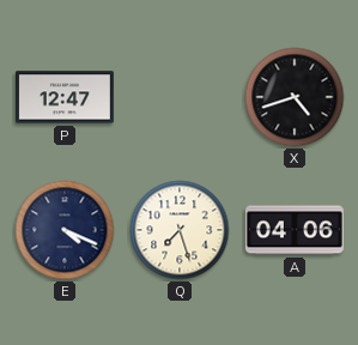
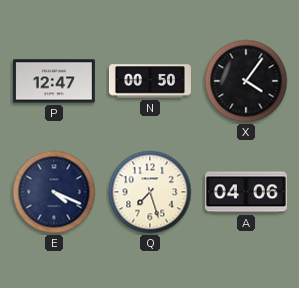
N: none -> 00:50
X: 4:42 -> 4:06
